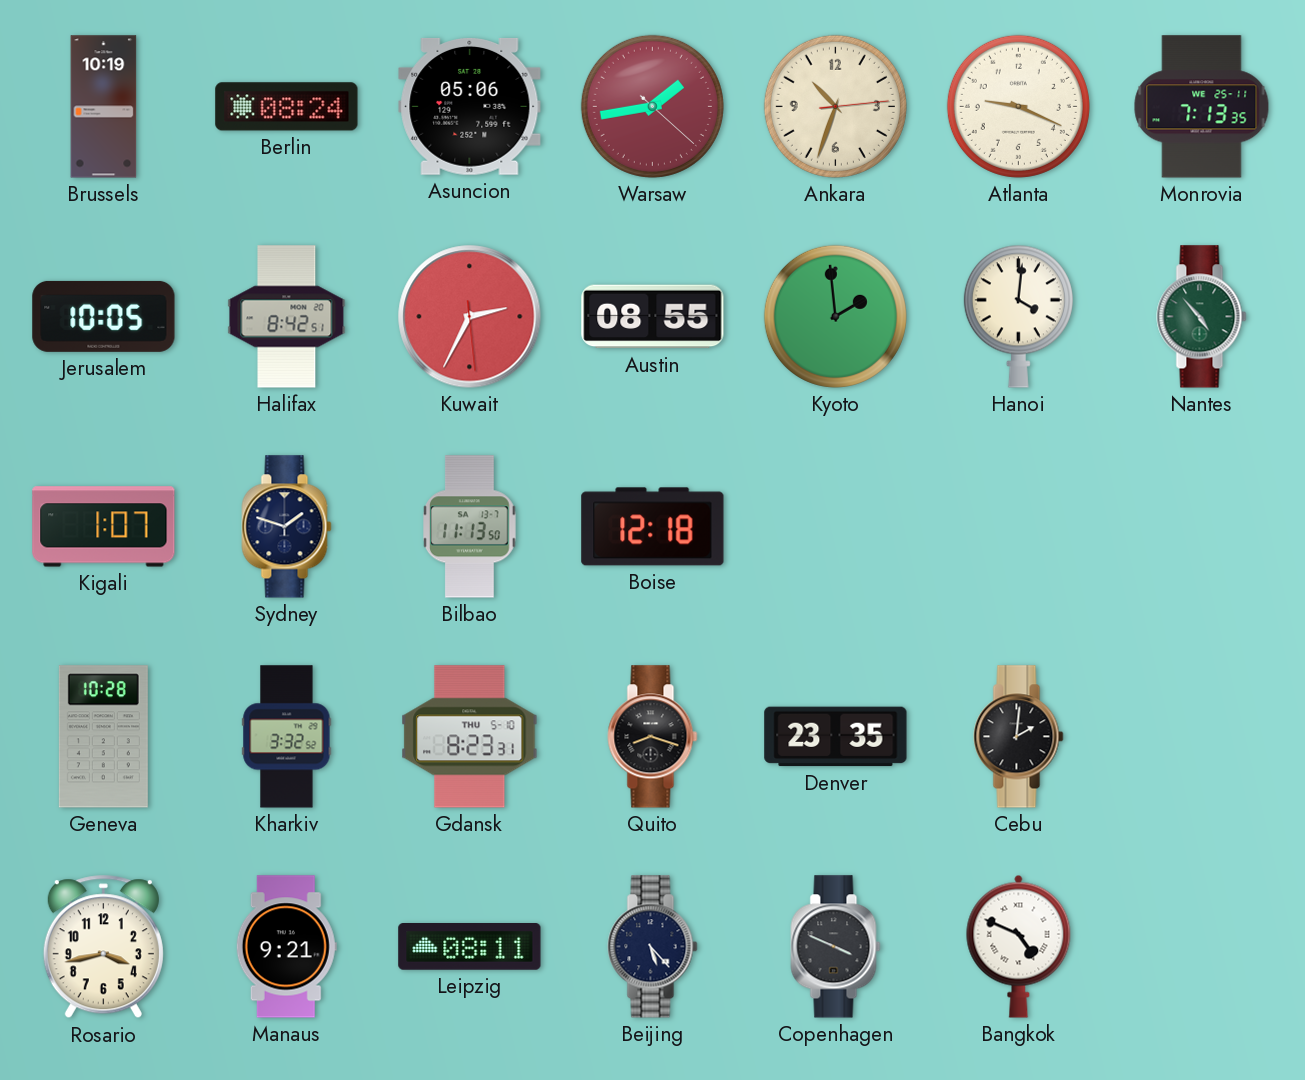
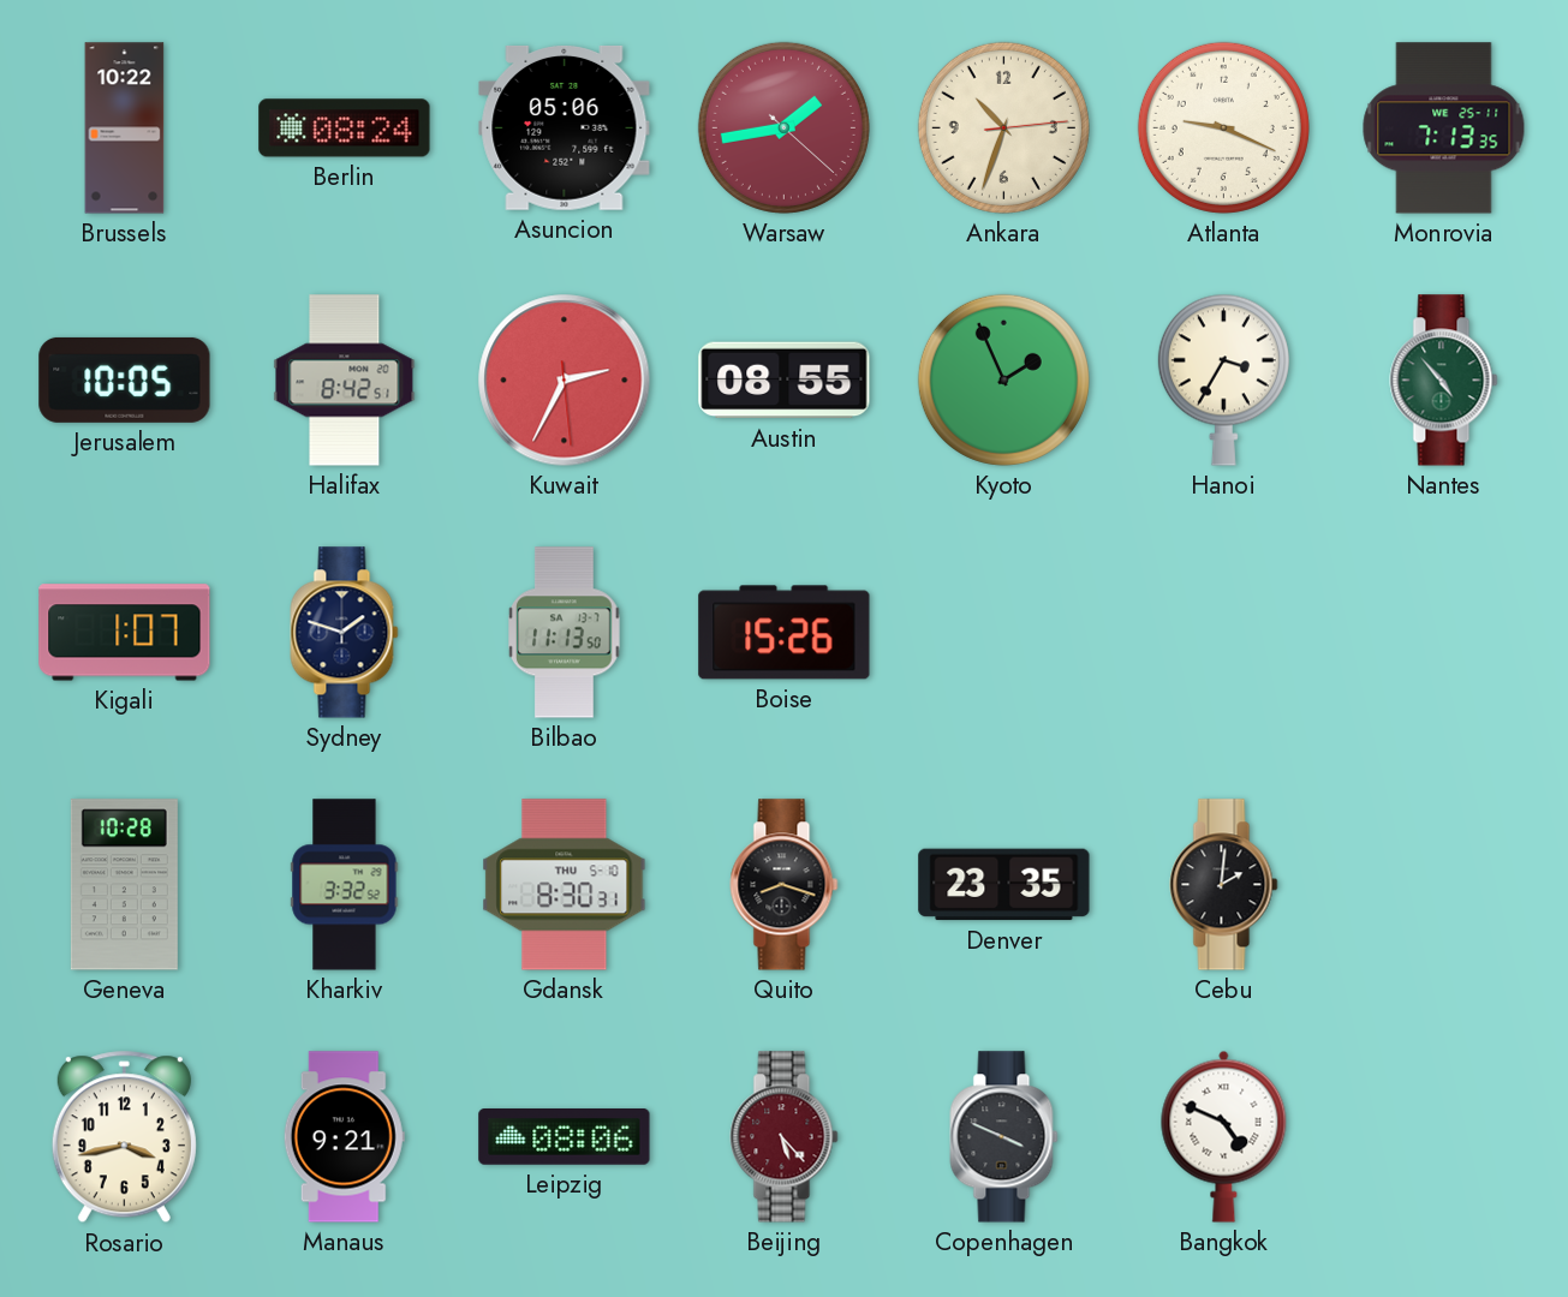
Brussels: 10:19 -> 10:22
Kyoto: 1:59 -> 1:56
Hanoi: 4:01 -> 3:35
Boise: 12:18 -> 15:26
Gdansk: 8:23 -> 8:30
Leipzig: 08:11 -> 08:06
Beijing dial: navy -> burgundy
